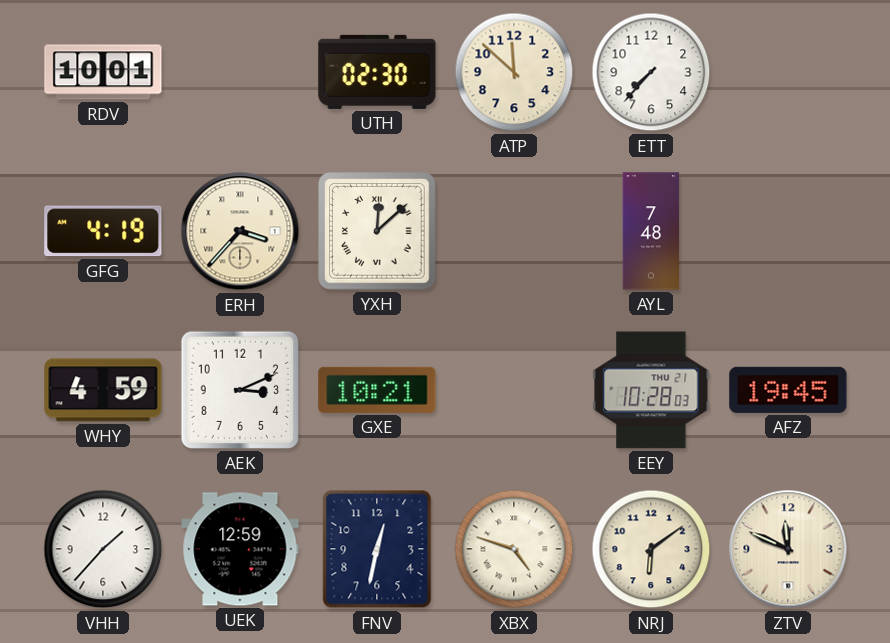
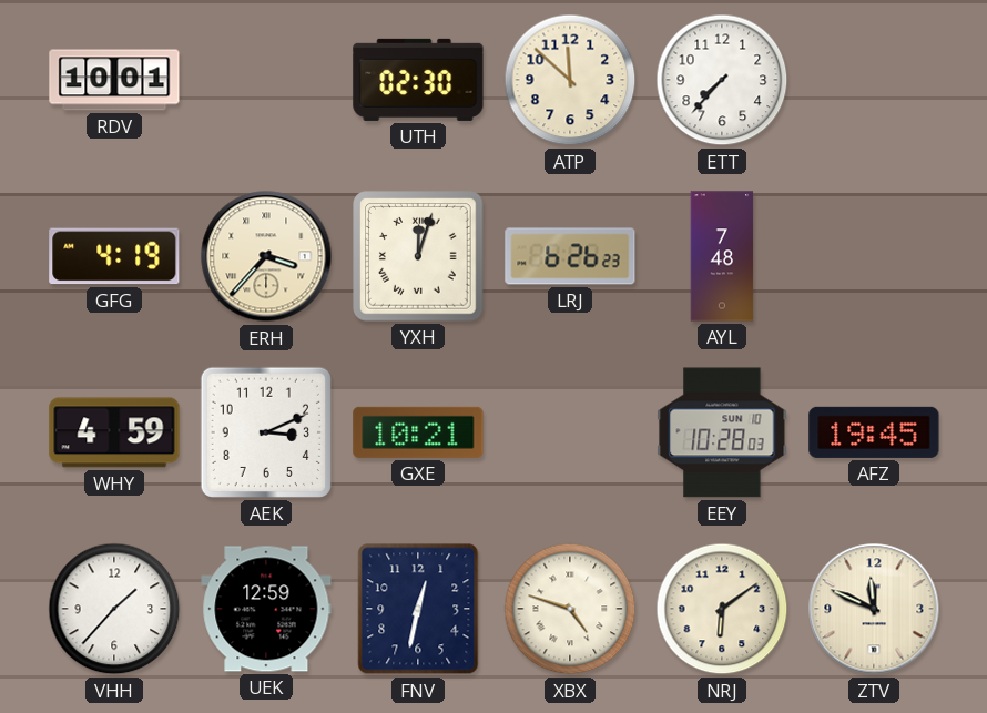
YXH: 12:08 -> 12:03
LRJ: none -> 6:26
EEY date: THU 21 -> SUN 10
